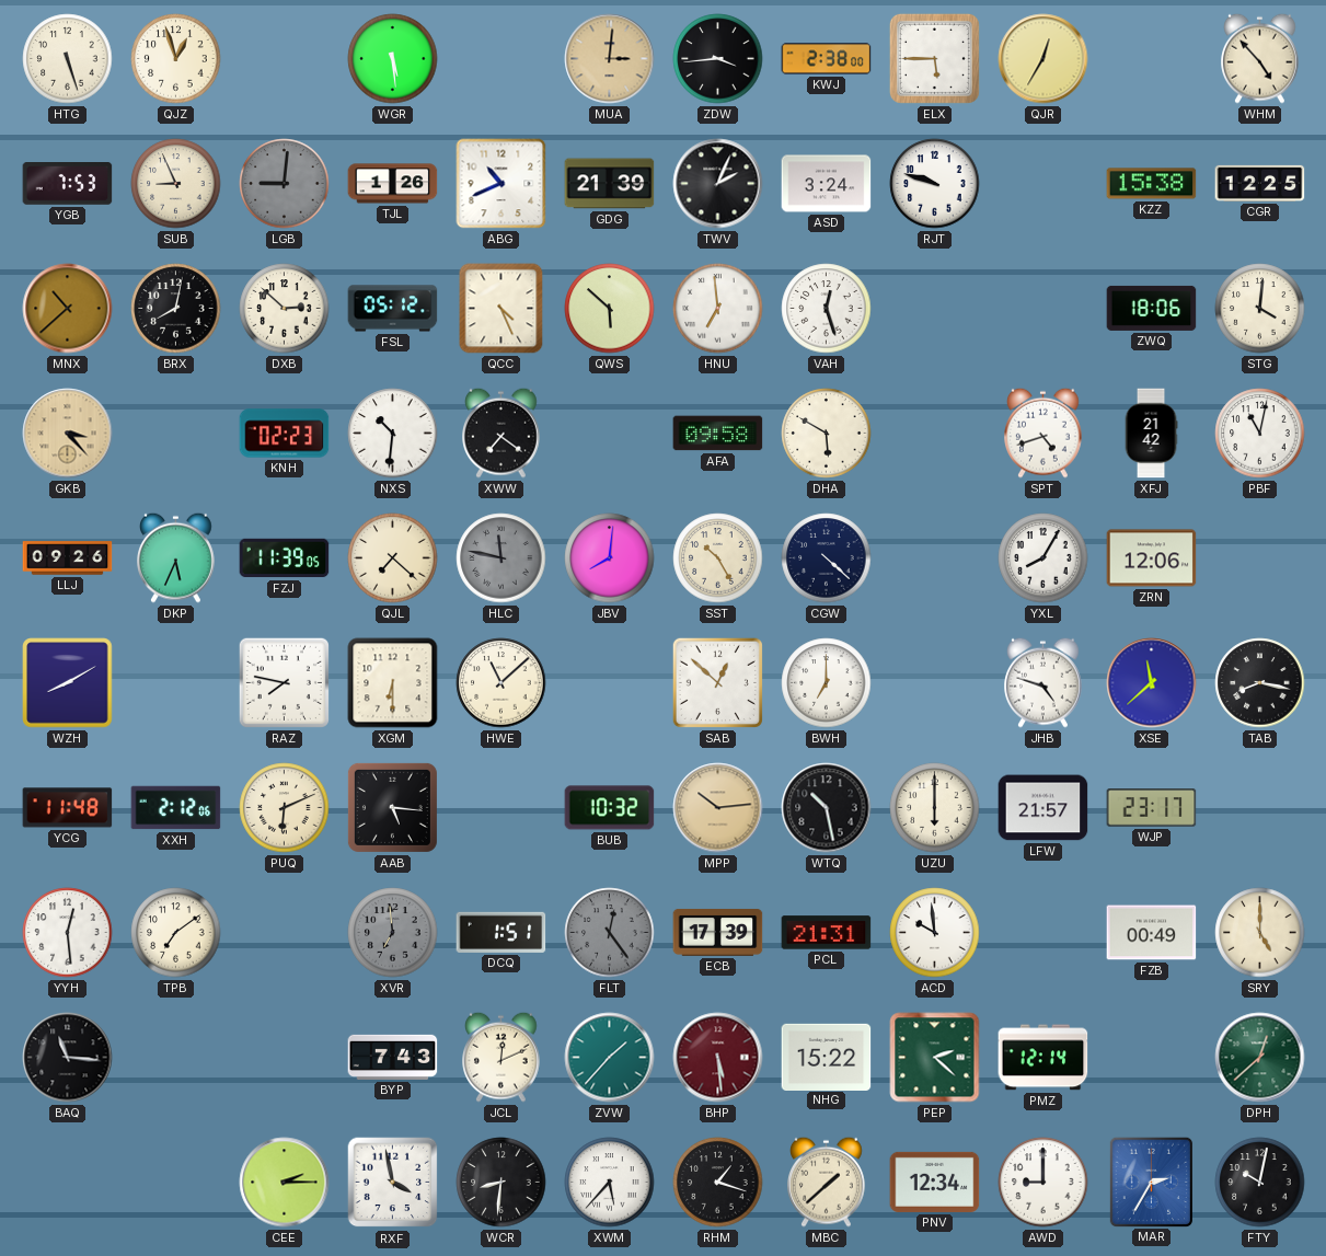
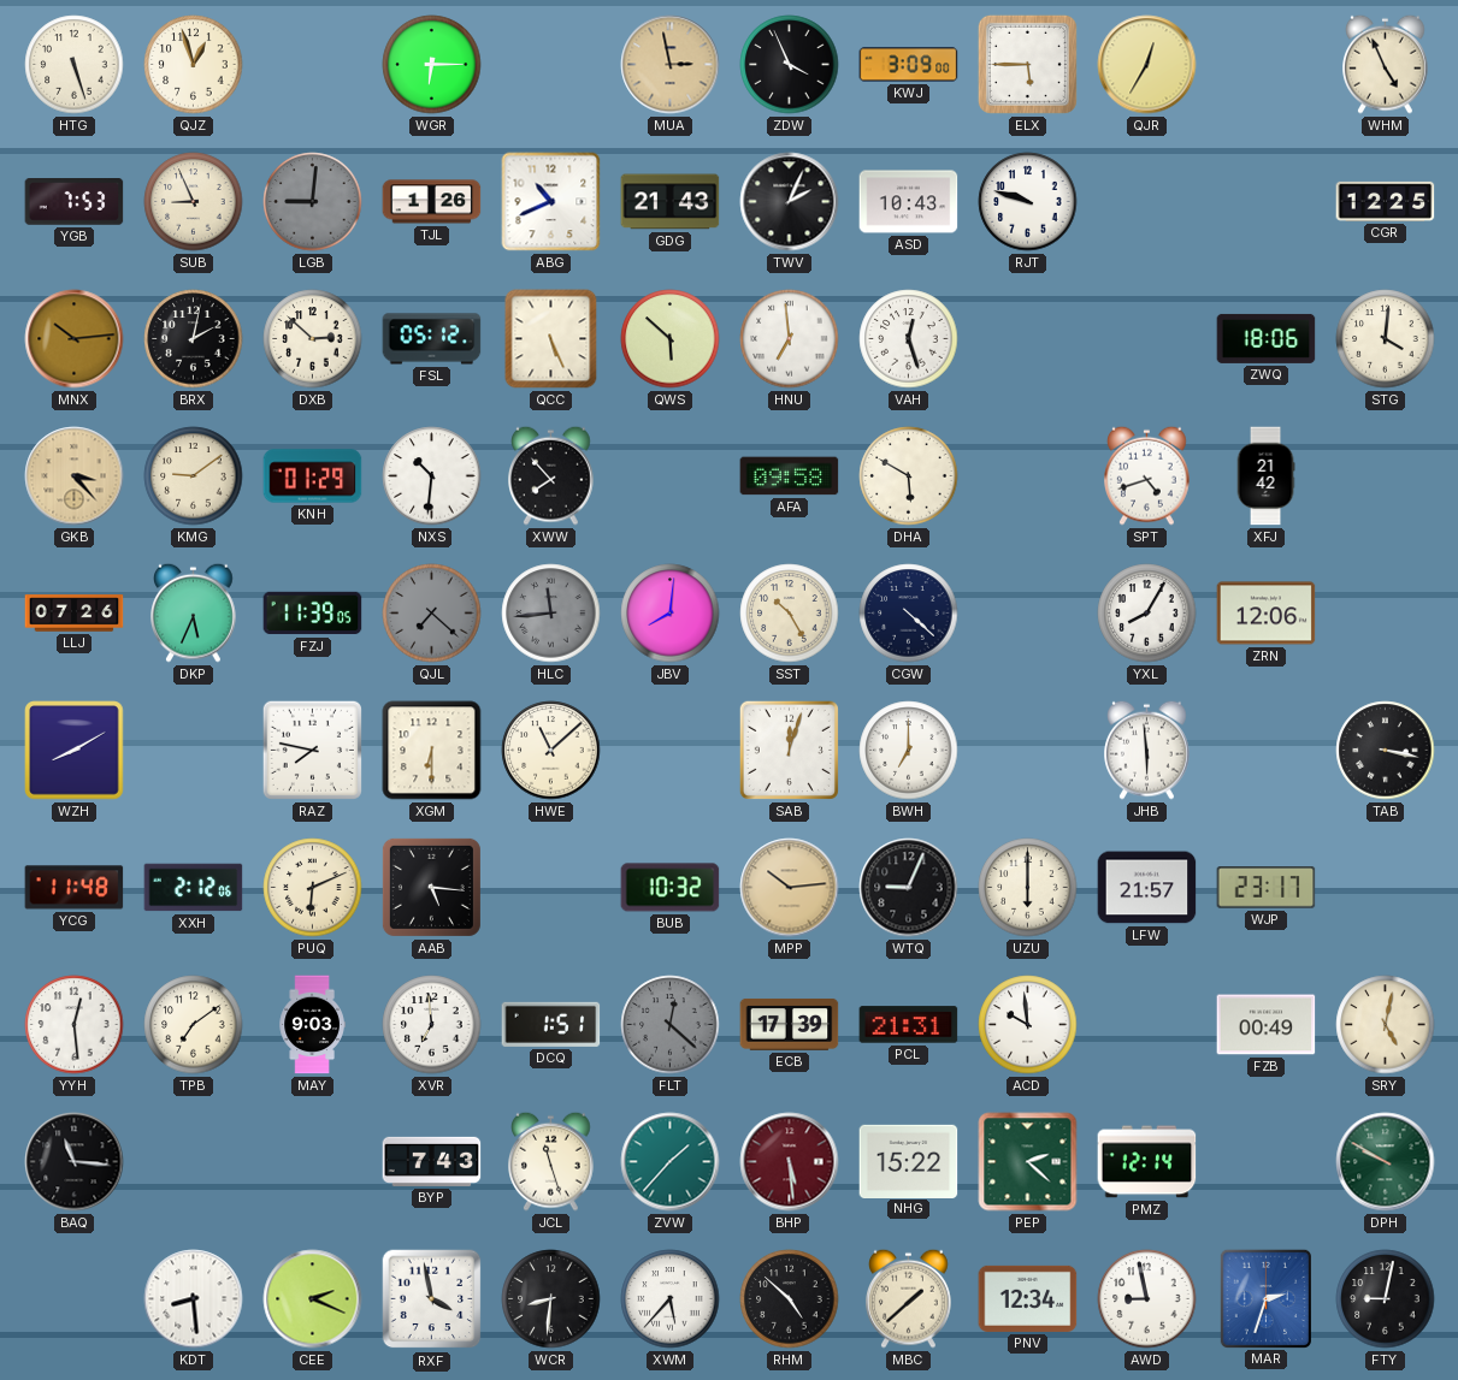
WGR: 5:29 -> 6:15
MUA: 3:01 -> 2:58
ZDW: 3:44 -> 3:56
KWJ: 2:38 -> 3:09
WHM: 4:53 -> 4:56
GDG: 21:39 -> 21:43
ASD: 3:24 -> 10:43
KZZ: 15:38 -> none
MNX: 10:38 -> 10:14
BRX: 8:02 -> 2:02
QCC: 4:26 -> 5:26
KMG: none -> 9:09
KNH: 02:23 -> 01:29
XWW: 7:21 -> 7:53
PBF: 11:02 -> none
LLJ: 09:26 -> 07:26
QJL dial: cream -> grey
HLC: 11:47 -> 11:44
SAB: 12:52 -> 12:03
JHB: 4:48 -> 5:59
XSE: 11:38 -> none
TAB: 8:17 -> 3:17
WTQ: 10:28 -> 9:04
MAY: none -> 9:03
XVR dial: grey -> white
FLT: 12:24 -> 12:22
SRY: 5:00 -> 5:02
JCL: 12:11 -> 11:27
DPH: 12:38 -> 9:50
KDT: none -> 8:29
CEE: 2:15 -> 2:19
RHM: 1:18 -> 4:52
AWD: 9:00 -> 8:58
MAR: 2:35 -> 2:33
FTY: 10:02 -> 9:02
